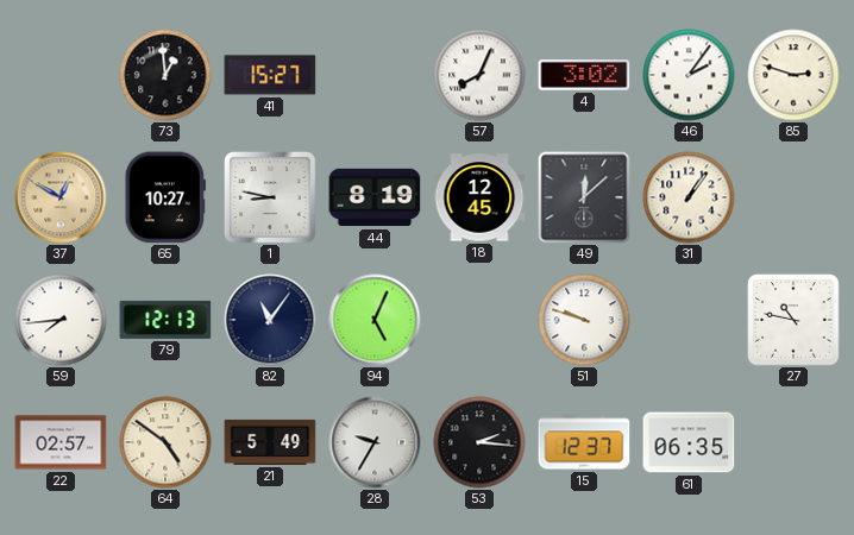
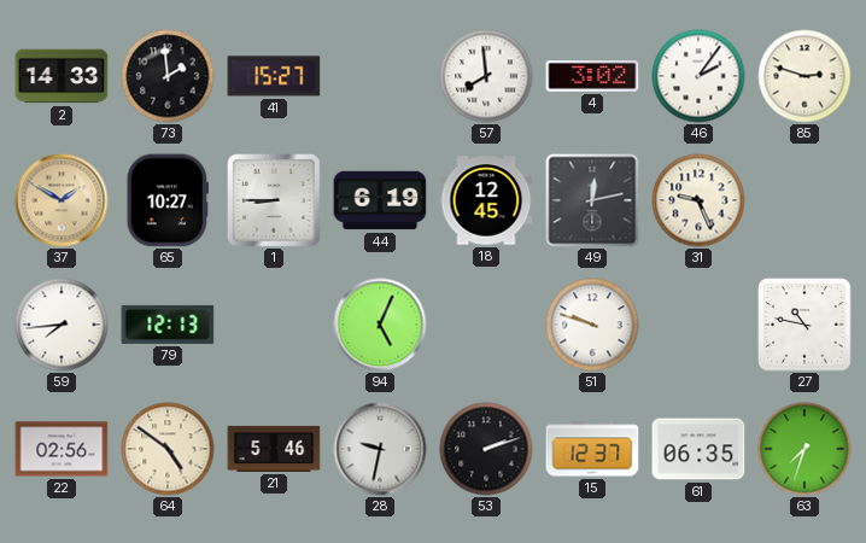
2: none -> 14:33
73: 12:59 -> 1:59
57: 8:04 -> 7:59
37: 12:50 -> 1:50
1: 8:47 -> 8:45
44: 8:19 -> 6:19
49: 12:08 -> 12:13
31: 1:06 -> 9:26
82: 11:06 -> none
22: 02:57 -> 02:56
21: 5:49 -> 5:46
28: 9:35 -> 9:32
53: 2:16 -> 2:12
63: none -> 7:33
